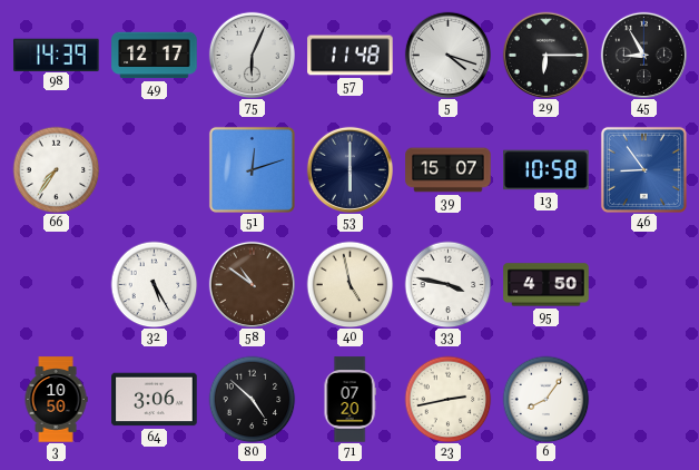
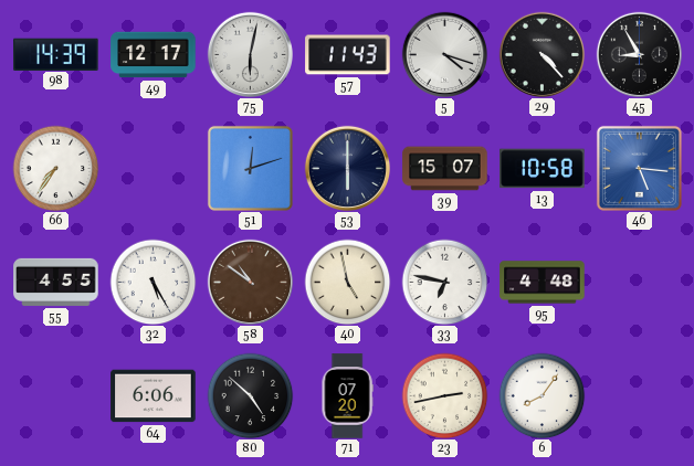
75: 6:04 -> 6:02
57: 11:48 -> 11:43
29: 6:15 -> 4:23
46: 8:54 -> 5:16
55: none -> 4:55
33: 3:47 -> 6:47
95: 4:50 -> 4:48
3: 10:50 -> none
64: 3:06 -> 6:06
